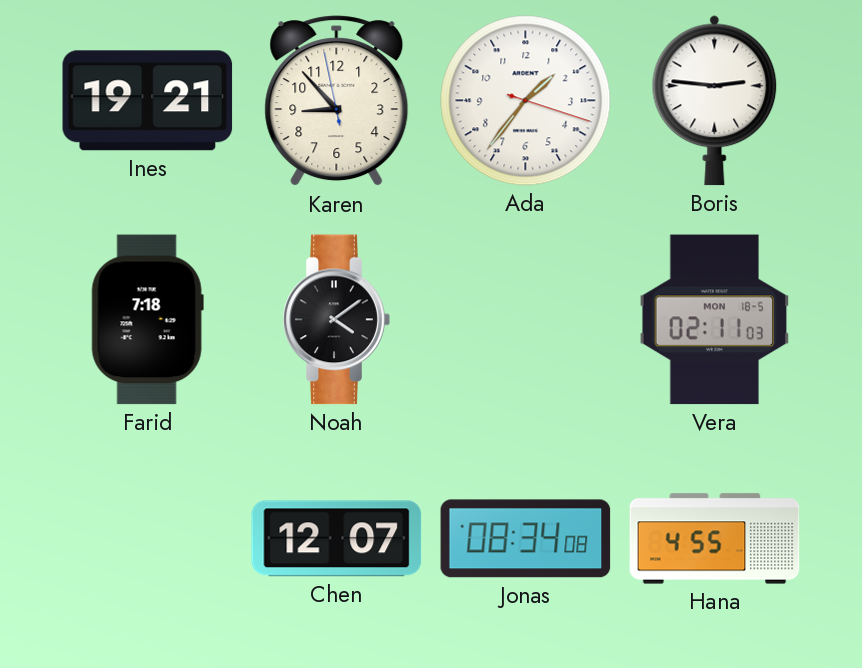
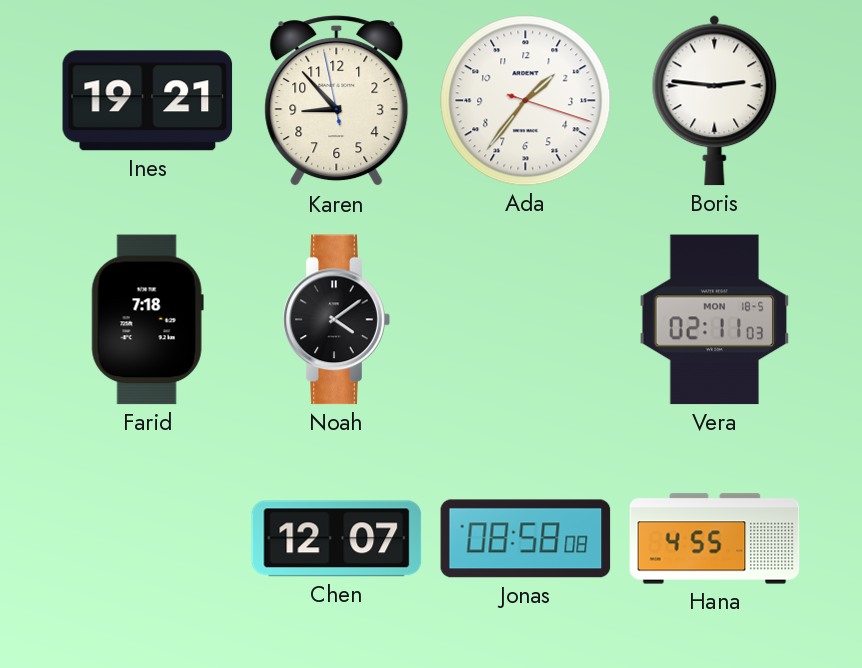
Jonas: 08:34 -> 08:58
